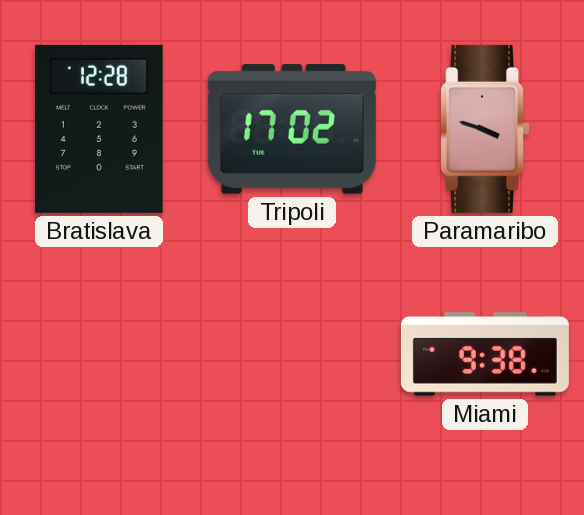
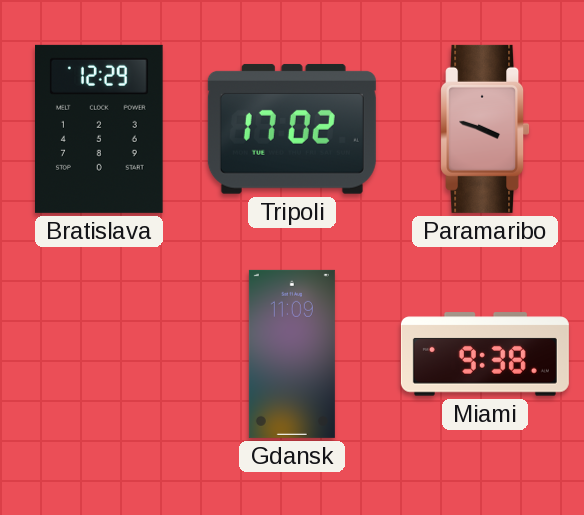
Bratislava: 12:28 -> 12:29
Gdansk: none -> 11:09
